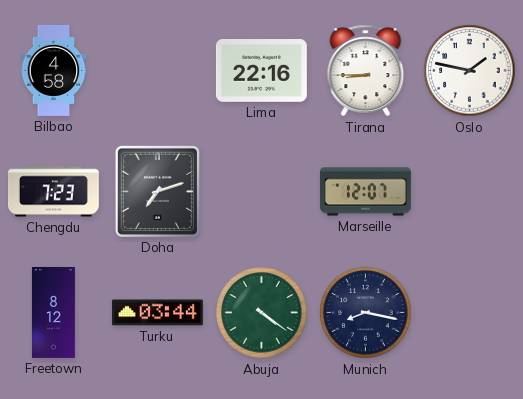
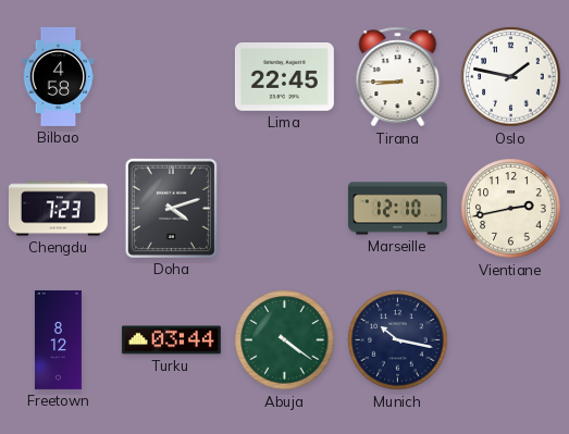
Lima: 22:16 -> 22:45
Doha: 7:12 -> 4:12
Marseille: 12:07 -> 12:10
Vientiane: none -> 2:43
Munich: 8:17 -> 10:17
